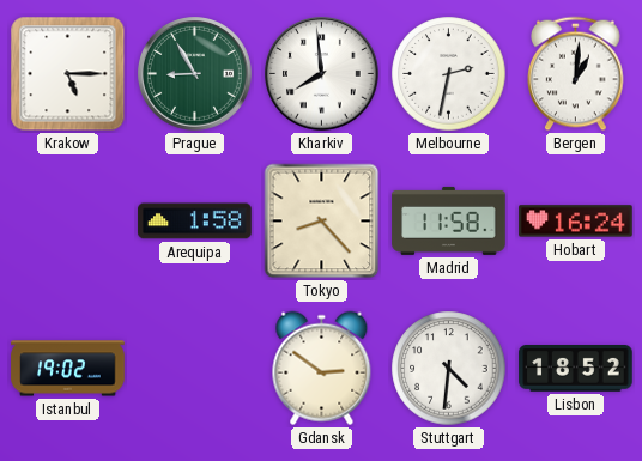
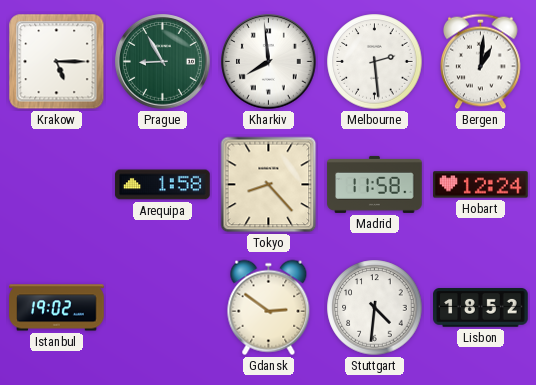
Melbourne: 2:32 -> 2:29
Hobart: 16:24 -> 12:24
